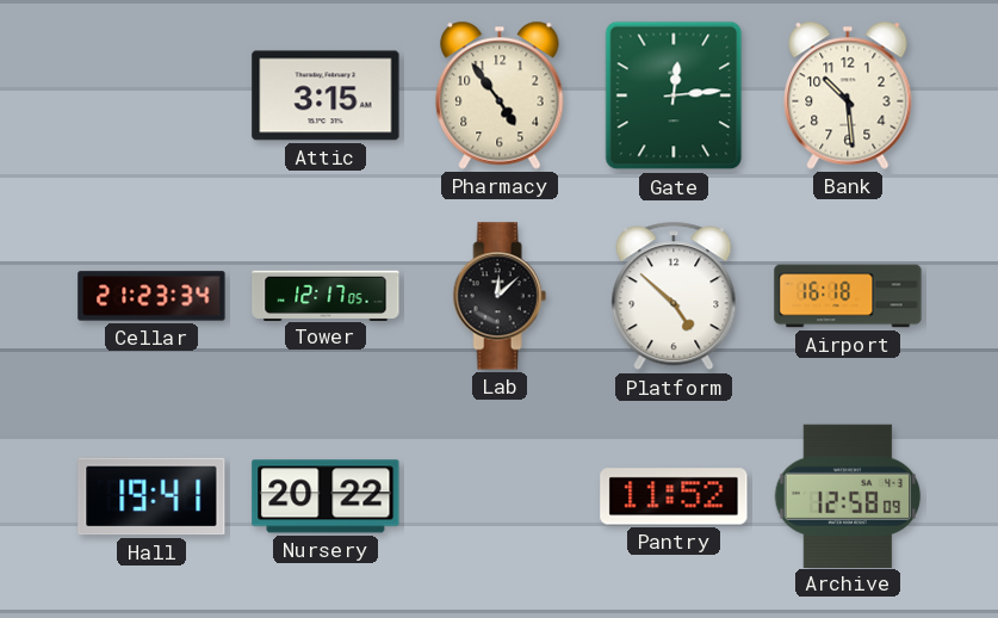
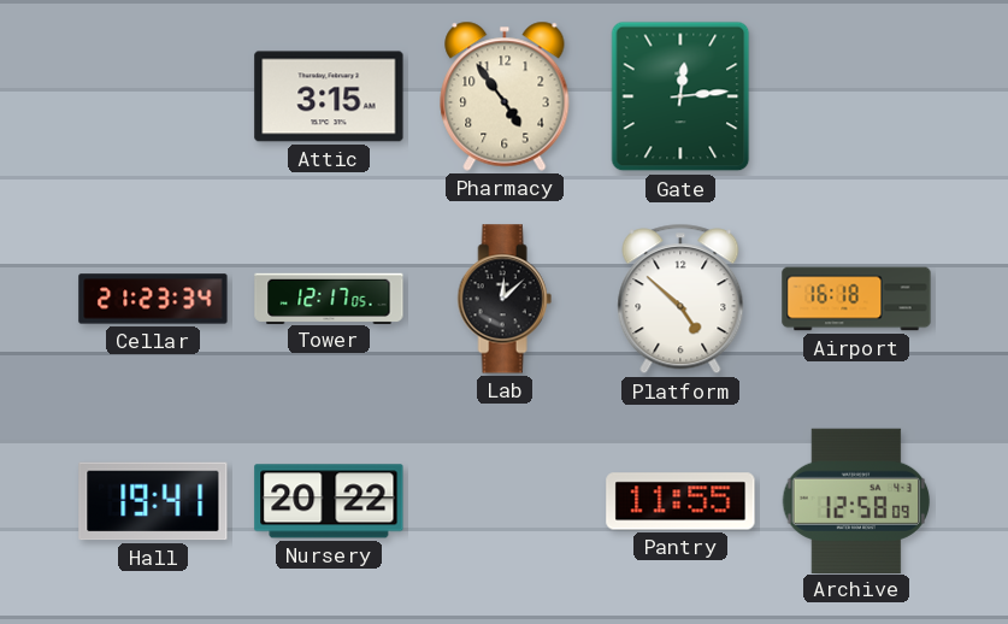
Bank: 10:29 -> none
Pantry: 11:52 -> 11:55
